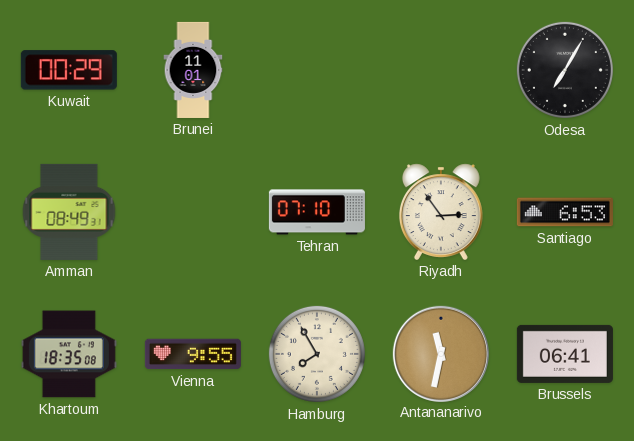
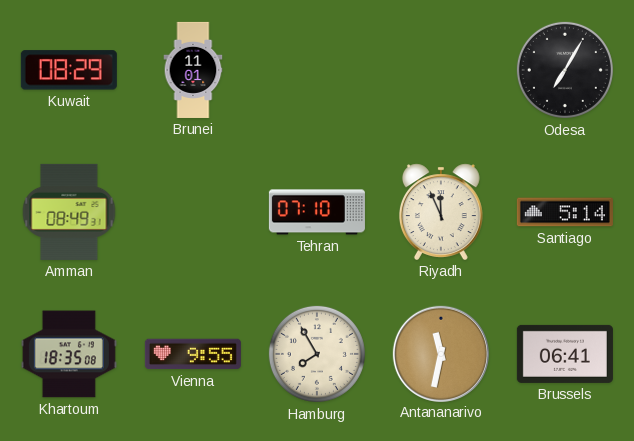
Kuwait: 00:29 -> 08:29
Riyadh: 2:54 -> 11:56
Santiago: 6:53 -> 5:14
